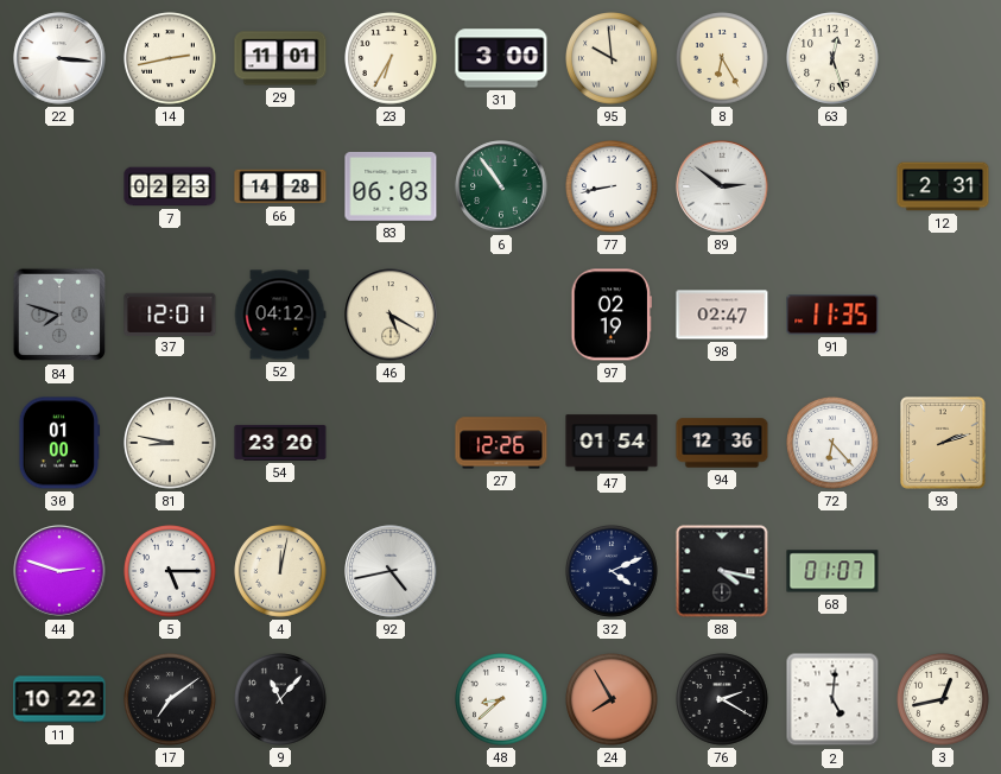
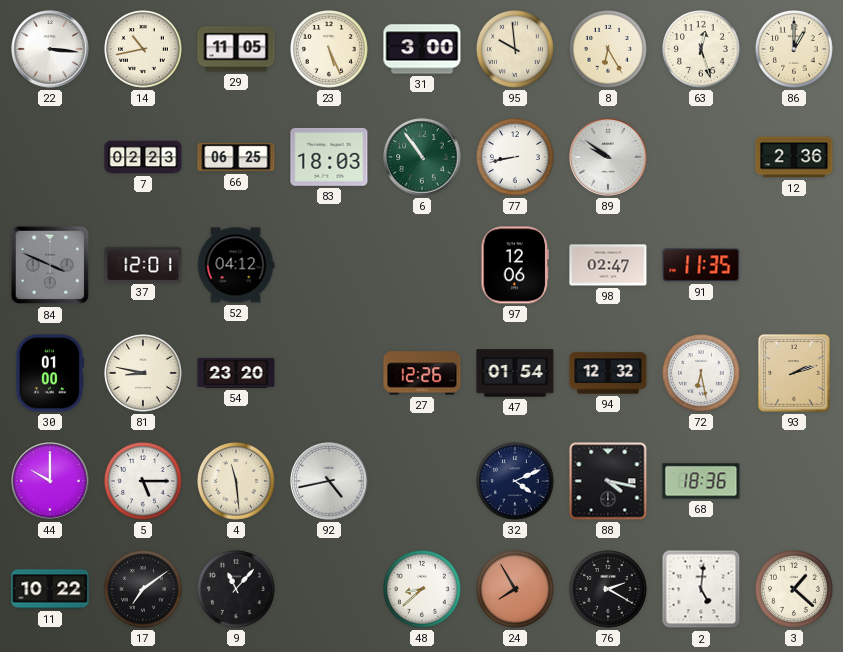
14: 2:43 -> 10:43
29: 11:01 -> 11:05
23: 6:35 -> 5:26
86: none -> 1:00
66: 14:28 -> 06:25
83: 06:03 -> 18:03
89: 2:51 -> 9:51
12: 2:31 -> 2:36
84: 7:48 -> 3:49
46: 5:20 -> none
97: 02:19 -> 12:06
94: 12:36 -> 12:32
72: 6:23 -> 6:28
44: 2:48 -> 10:00
4: 12:02 -> 11:29
68: 01:07 -> 18:36
3: 12:43 -> 1:22
